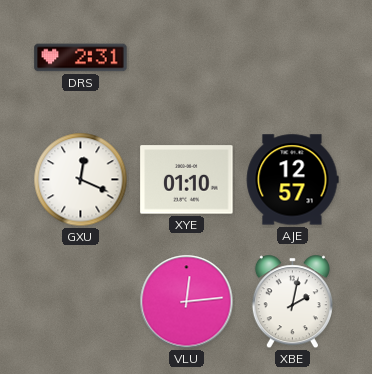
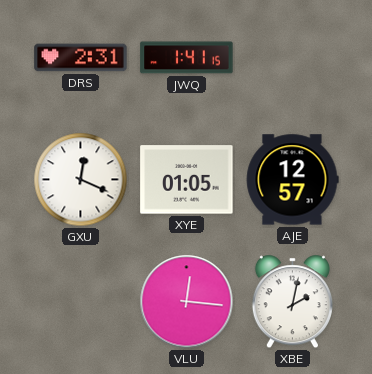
JWQ: none -> 1:41
XYE: 01:10 -> 01:05
VLU: 12:14 -> 12:16
